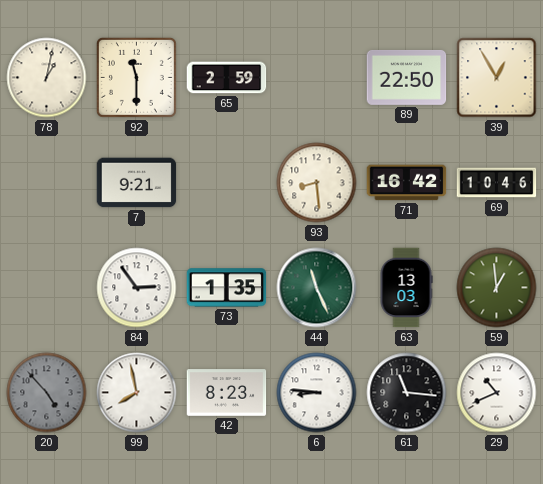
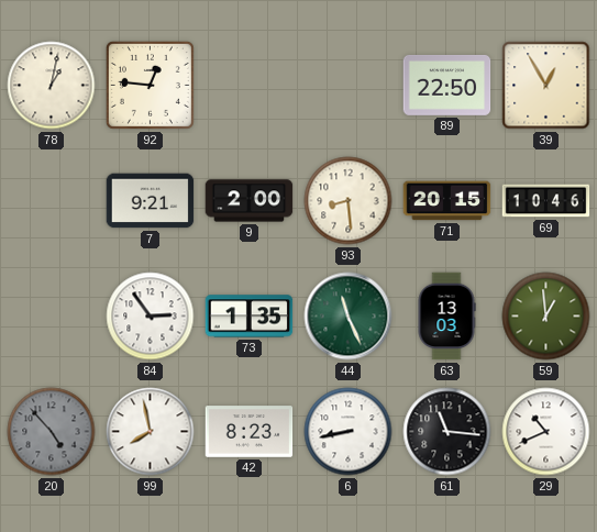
92: 11:30 -> 12:46
65: 2:59 -> none
9: none -> 2:00
71: 16:42 -> 20:15
6: 8:46 -> 8:43
